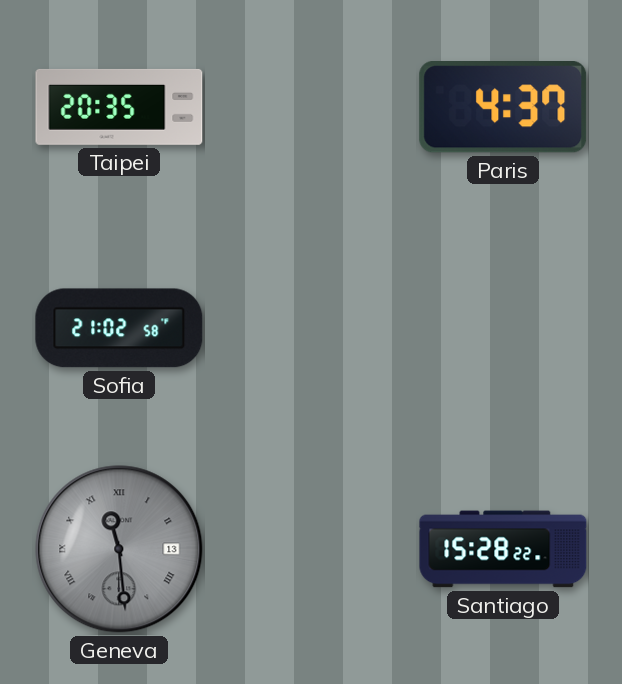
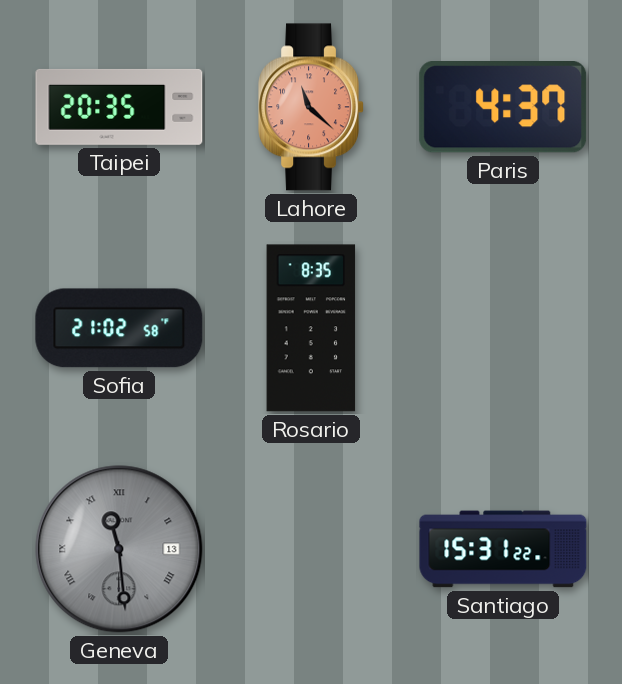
Lahore: none -> 11:22
Rosario: none -> 8:35
Santiago: 15:28 -> 15:31
